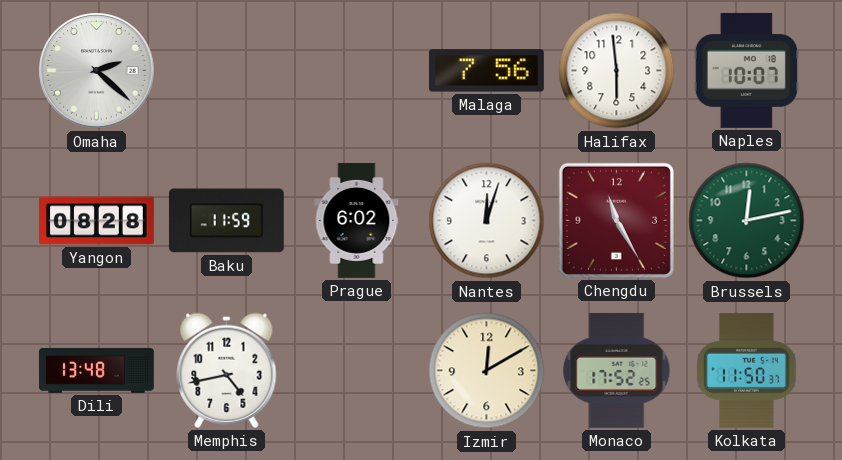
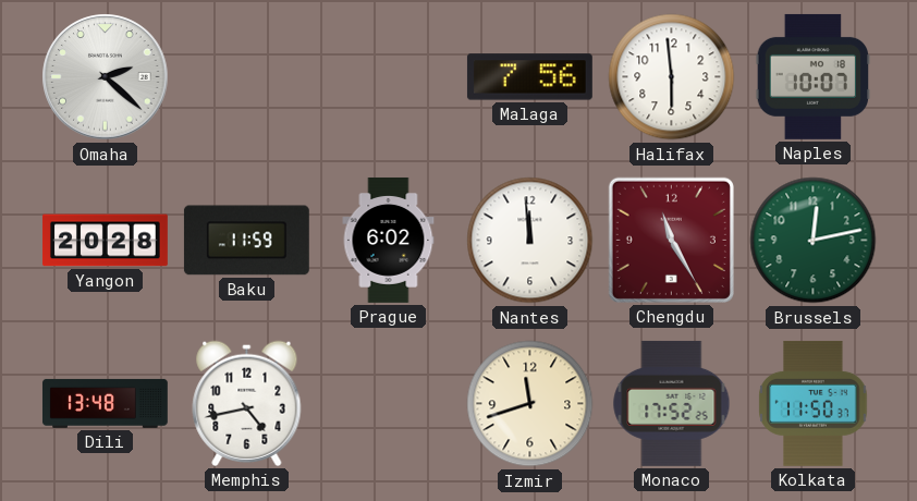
Yangon: 08:28 -> 20:28
Nantes: 12:03 -> 11:59
Izmir: 12:10 -> 11:42
